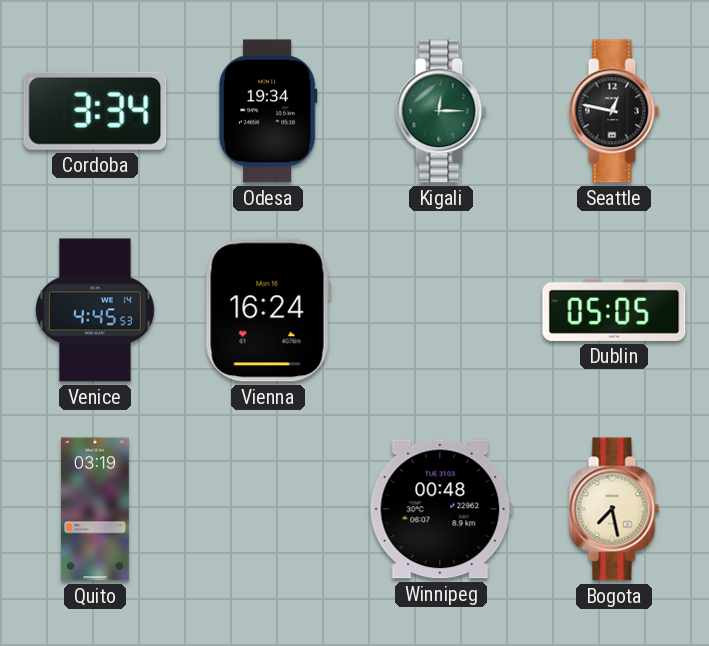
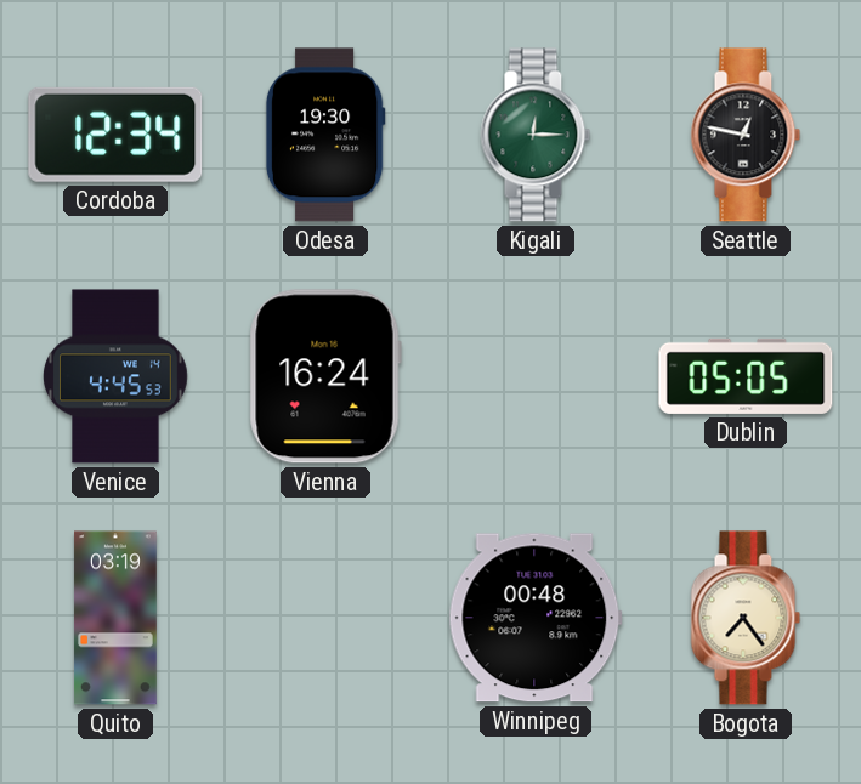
Cordoba: 3:34 -> 12:34
Odesa: 19:34 -> 19:30
Bogota: 7:28 -> 7:24
